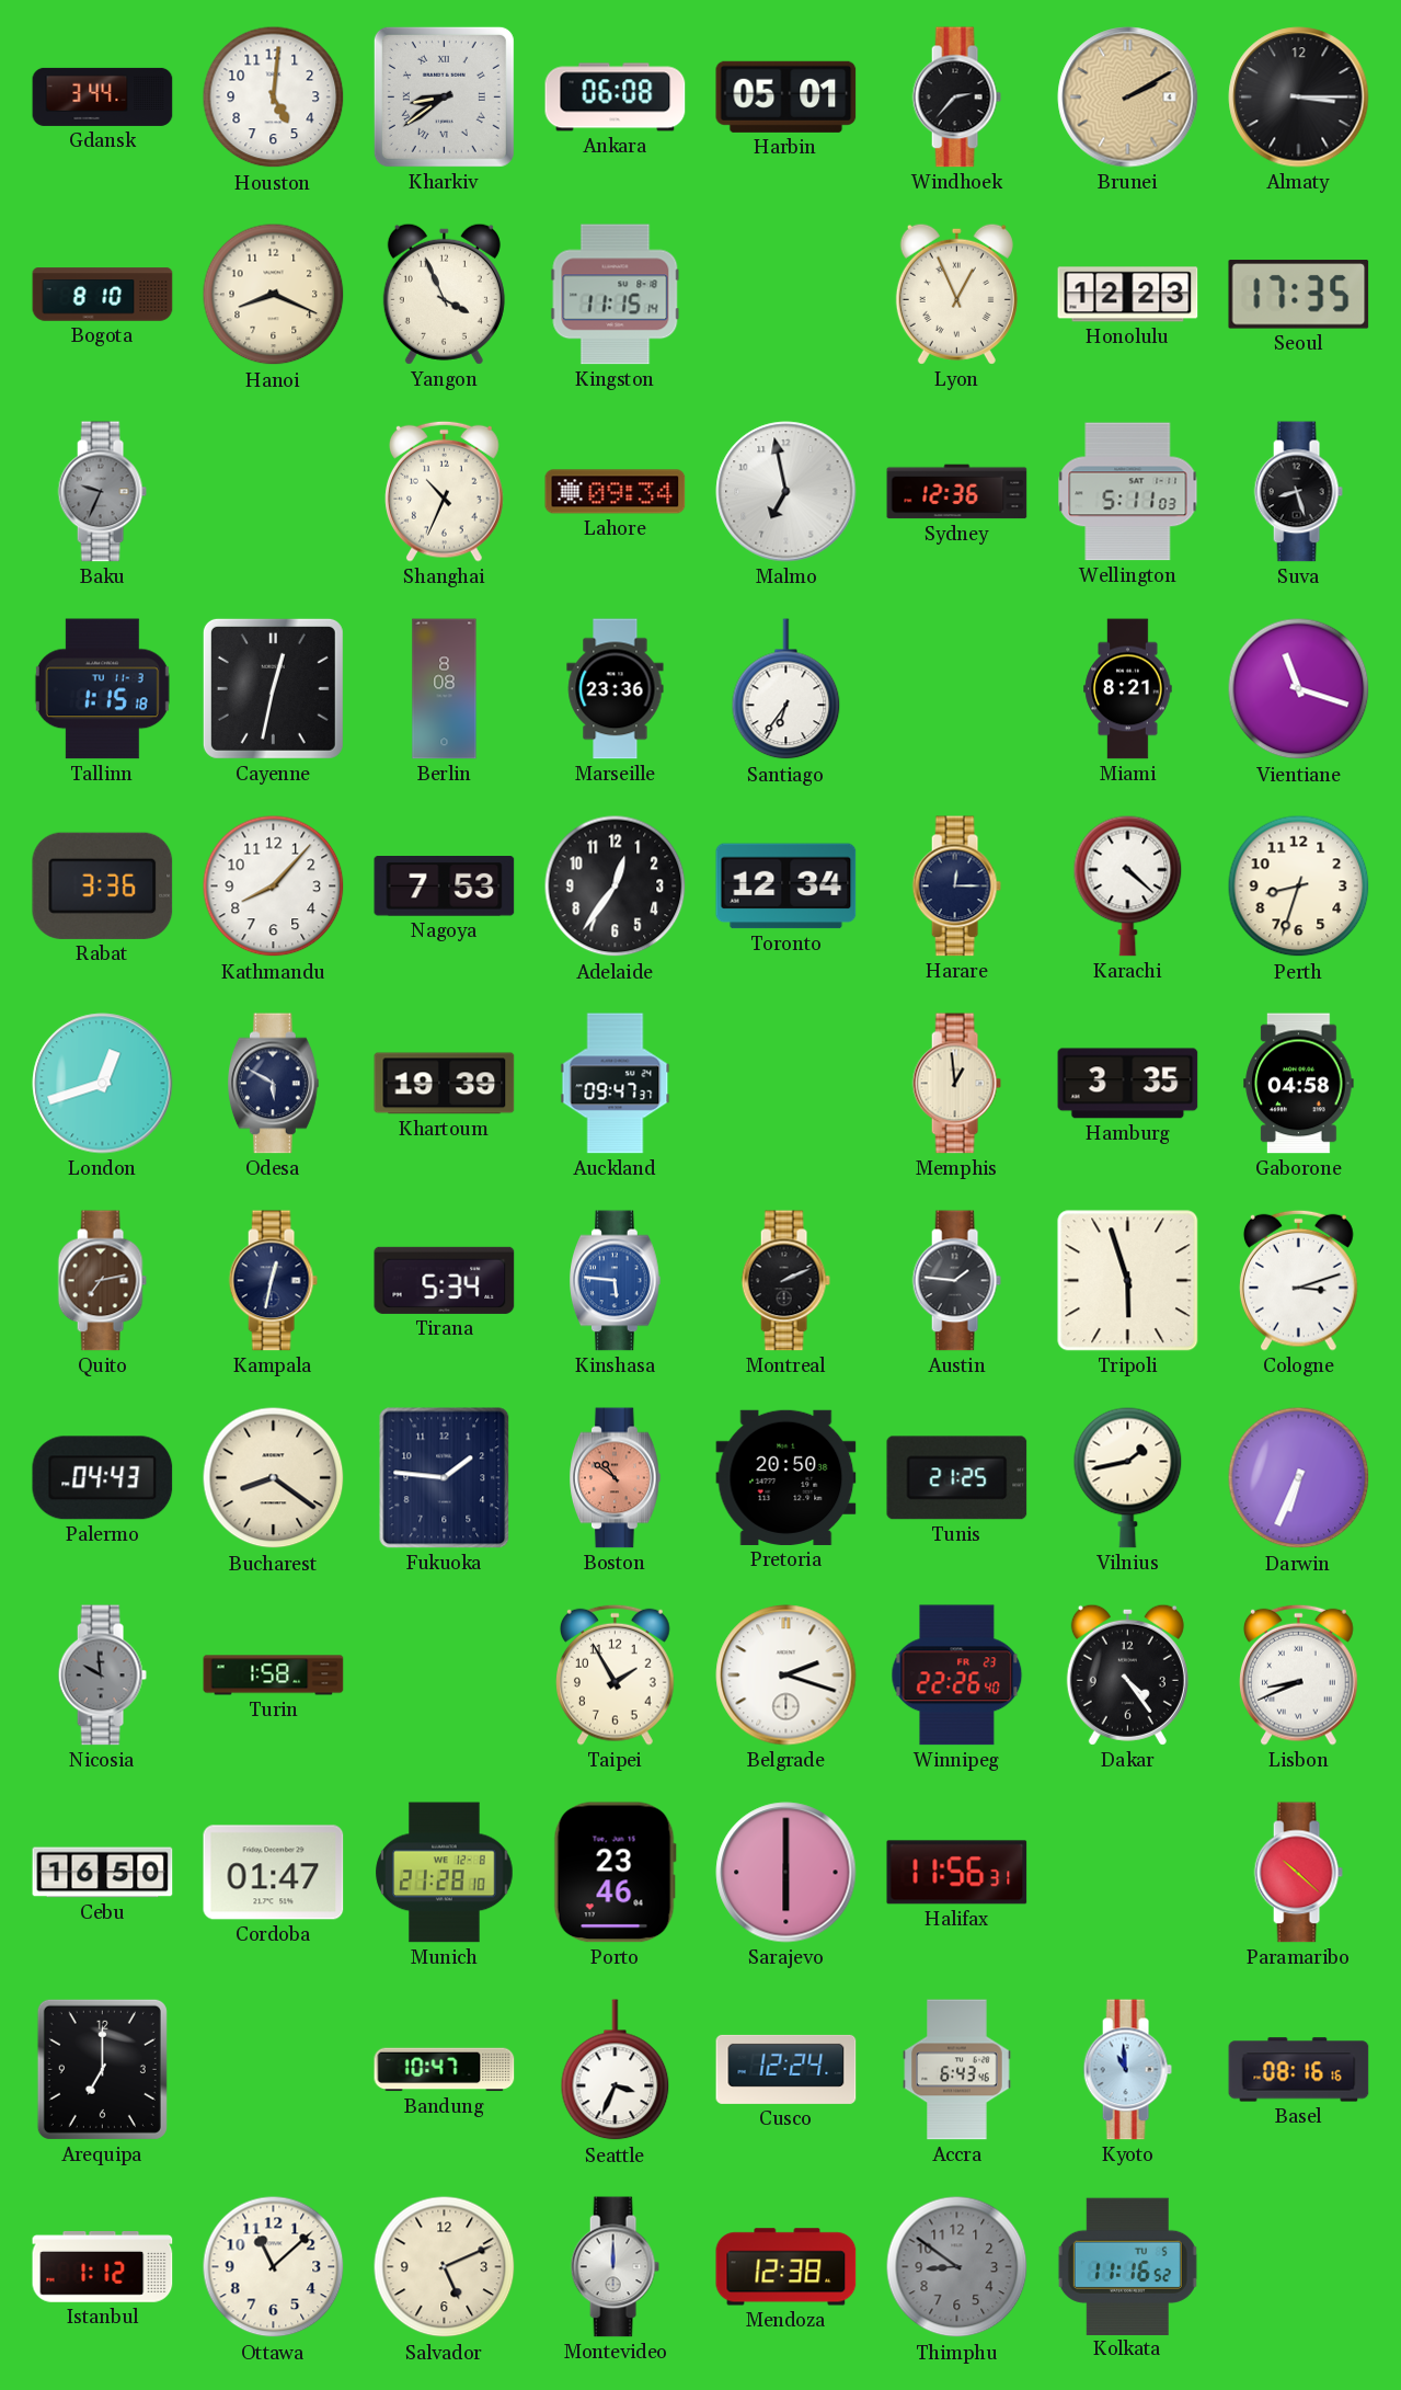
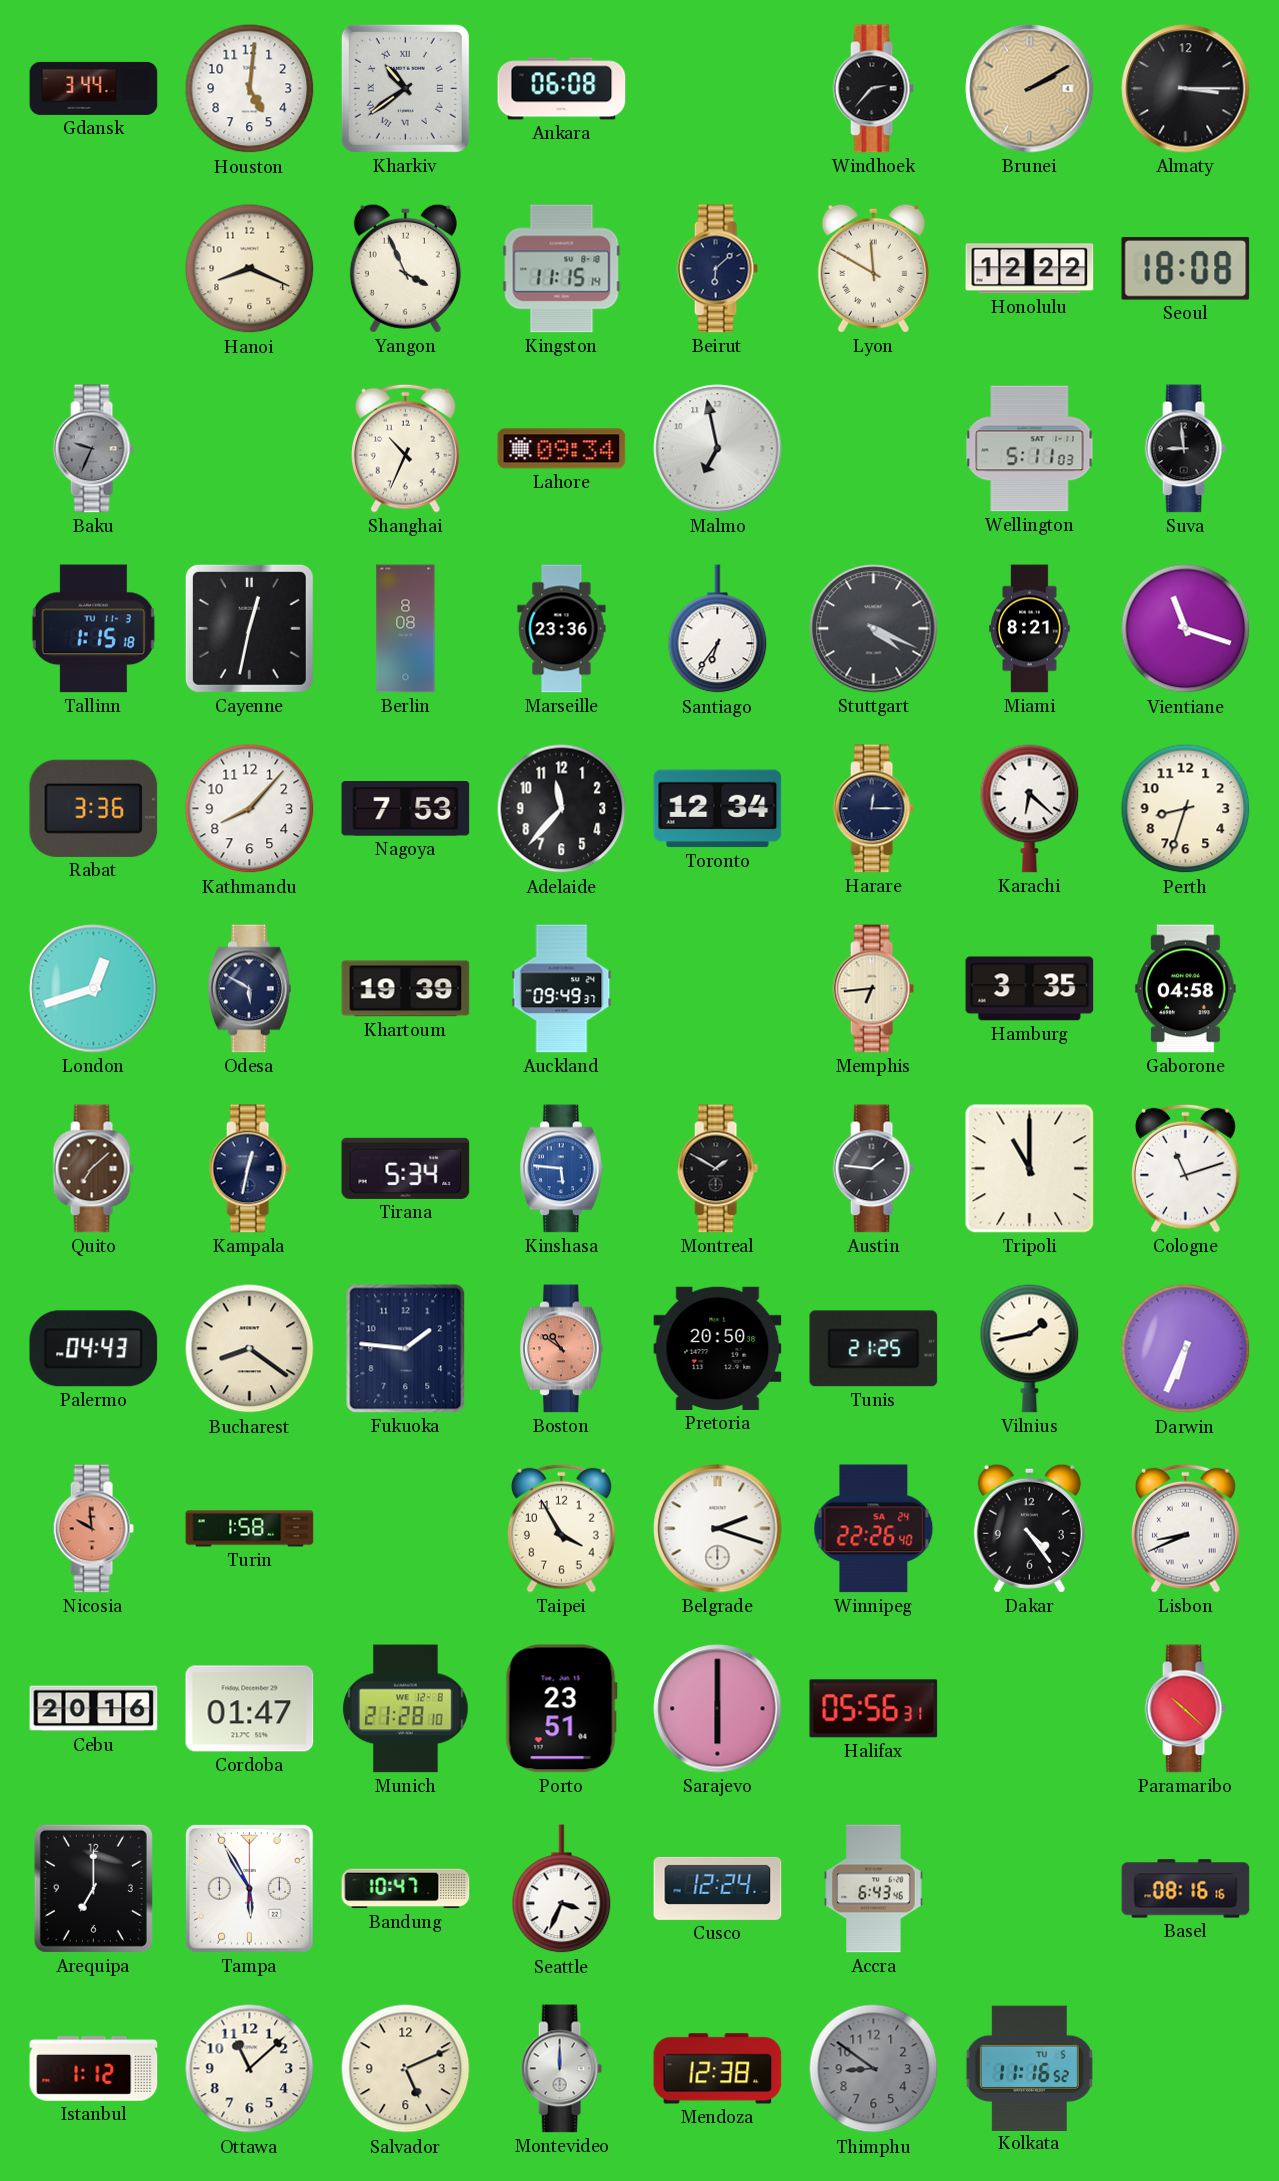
Kharkiv: 8:39 -> 10:39
Harbin: 05:01 -> none
Bogota: 8:10 -> none
Beirut: none -> 6:08
Lyon: 12:56 -> 11:50
Honolulu: 12:23 -> 12:22
Seoul: 17:35 -> 18:08
Sydney: 12:36 -> none
Suva: 8:27 -> 8:59
Stuttgart: none -> 4:19
Adelaide: 12:36 -> 11:37
Karachi: 4:22 -> 6:22
Auckland: 09:47 -> 09:49
Memphis: 12:59 -> 6:44
Quito: 7:13 -> 7:08
Montreal: 2:11 -> 1:50
Tripoli: 5:57 -> 11:00
Cologne: 3:12 -> 11:12
Nicosia dial: grey -> salmon
Taipei: 1:55 -> 3:55
Winnipeg date: FR 23 -> SA 24
Cebu: 16:50 -> 20:16
Porto: 23:46 -> 23:51
Halifax: 11:56 -> 05:56
Tampa: none -> 5:55
Kyoto: 10:59 -> none
